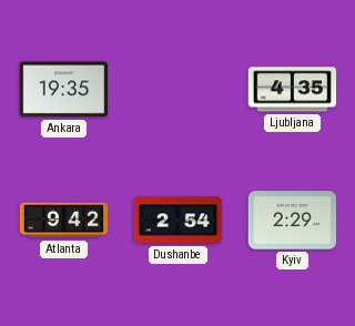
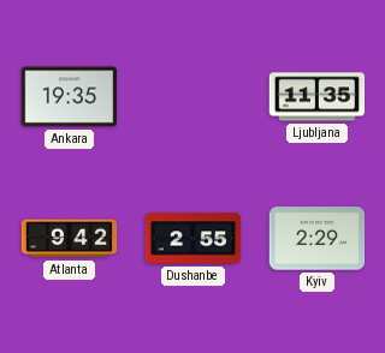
Ljubljana: 4:35 -> 11:35
Dushanbe: 2:54 -> 2:55
